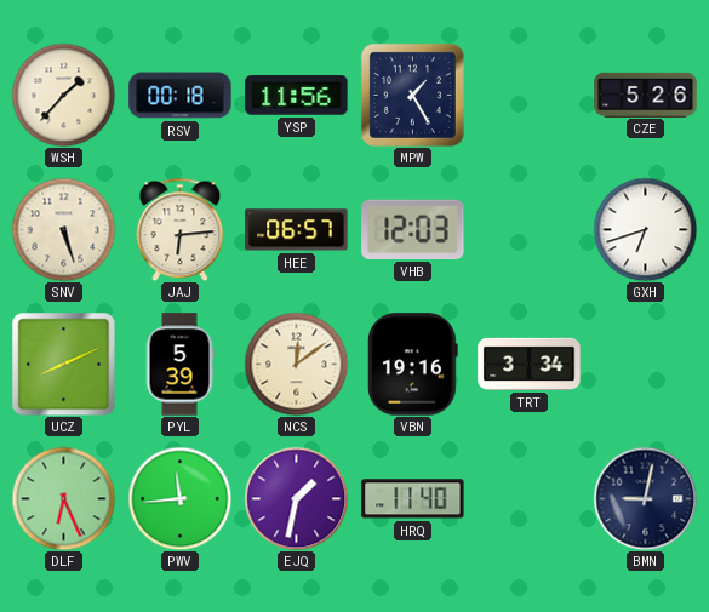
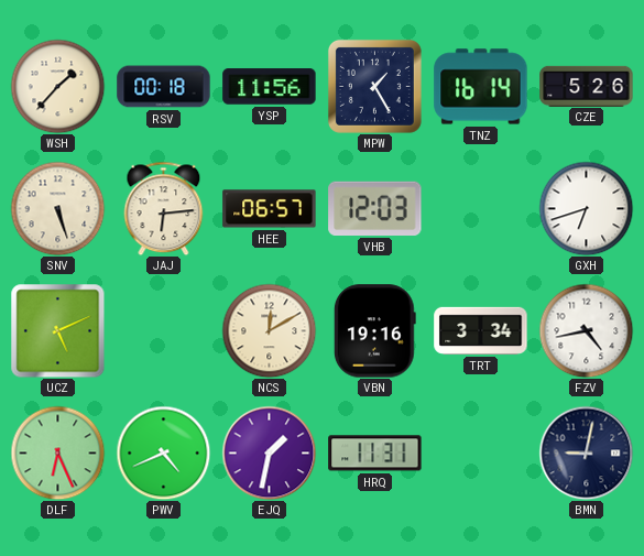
TNZ: none -> 16:14
UCZ: 8:11 -> 5:11
PYL: 5:39 -> none
NCS: 12:09 -> 12:10
FZV: none -> 4:43
PWV: 11:44 -> 4:41
HRQ: 11:40 -> 11:31
